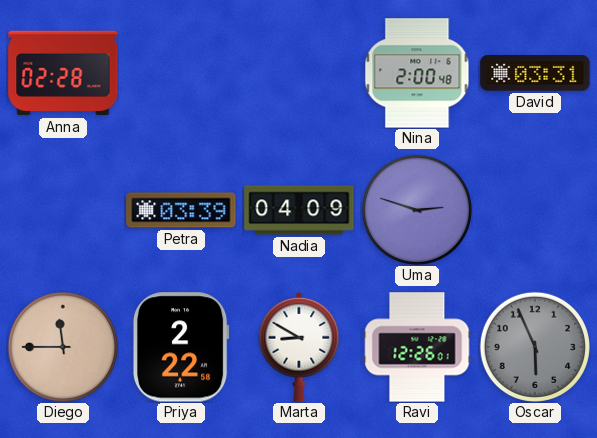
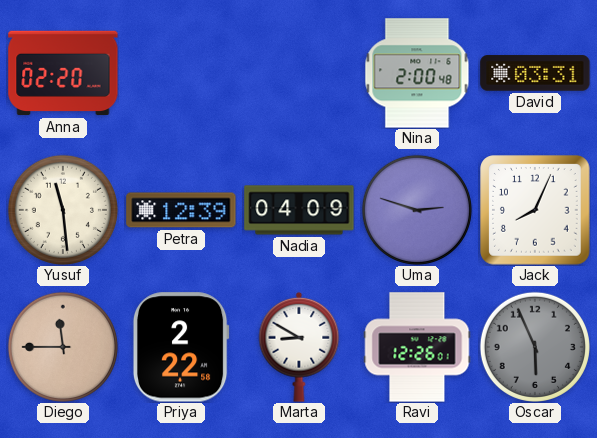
Anna: 02:28 -> 02:20
Yusuf: none -> 11:29
Petra: 03:39 -> 12:39
Jack: none -> 8:04
